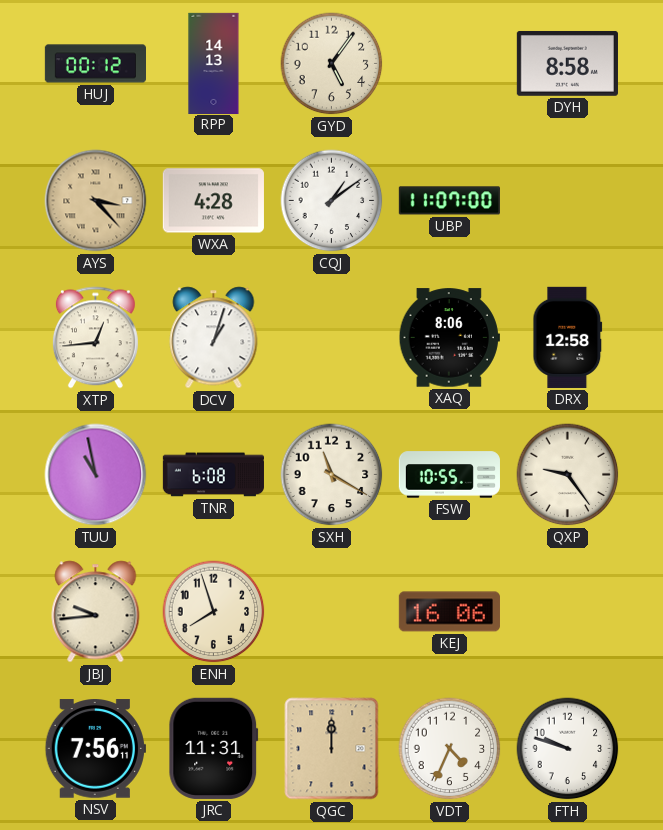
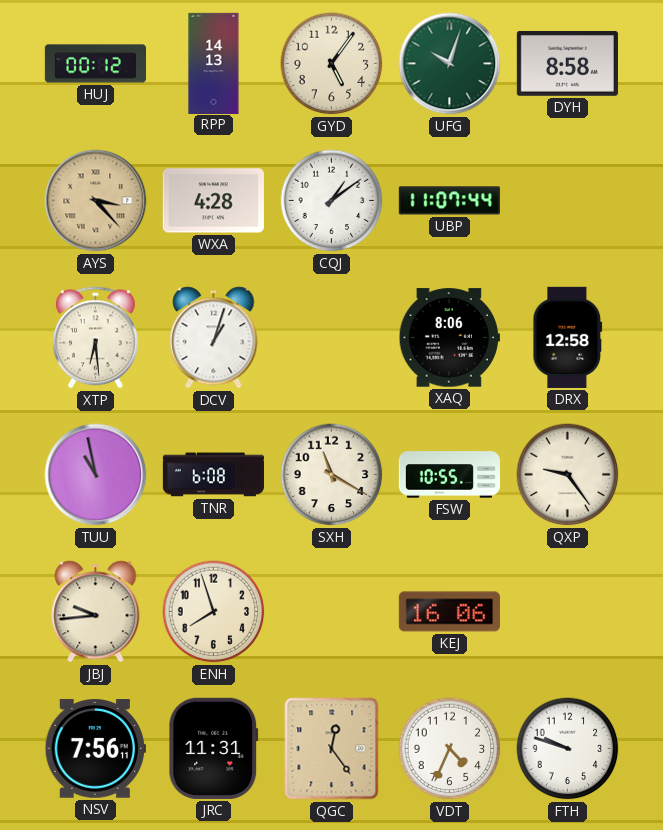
UFG: none -> 10:03
UBP: 11:07:00 -> 11:07:44
XTP: 12:44 -> 6:29
QGC: 12:00 -> 12:24
